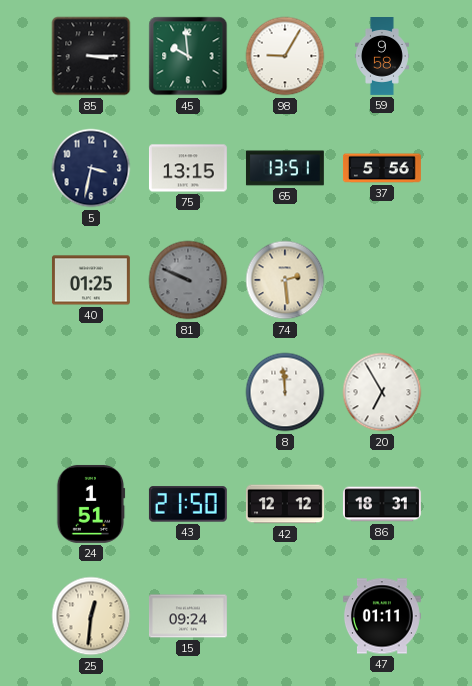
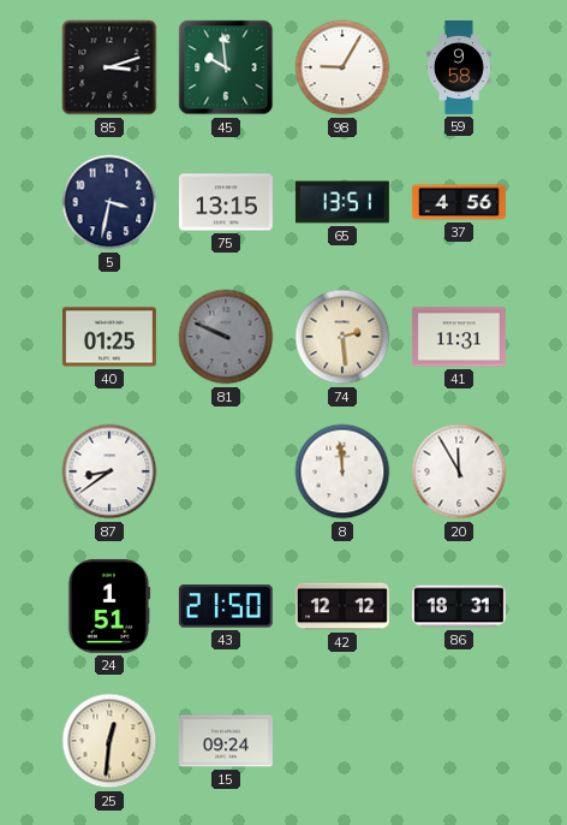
85: 3:15 -> 3:12
37: 5:56 -> 4:56
41: none -> 11:31
87: none -> 8:39
20: 6:55 -> 11:55
47: 01:11 -> none
